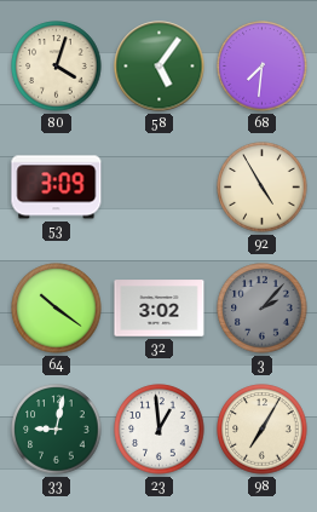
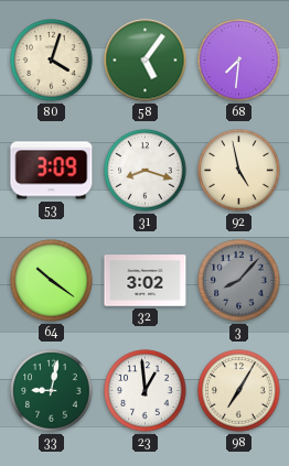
31: none -> 8:18
92: 4:55 -> 4:58
3: 2:07 -> 8:07
